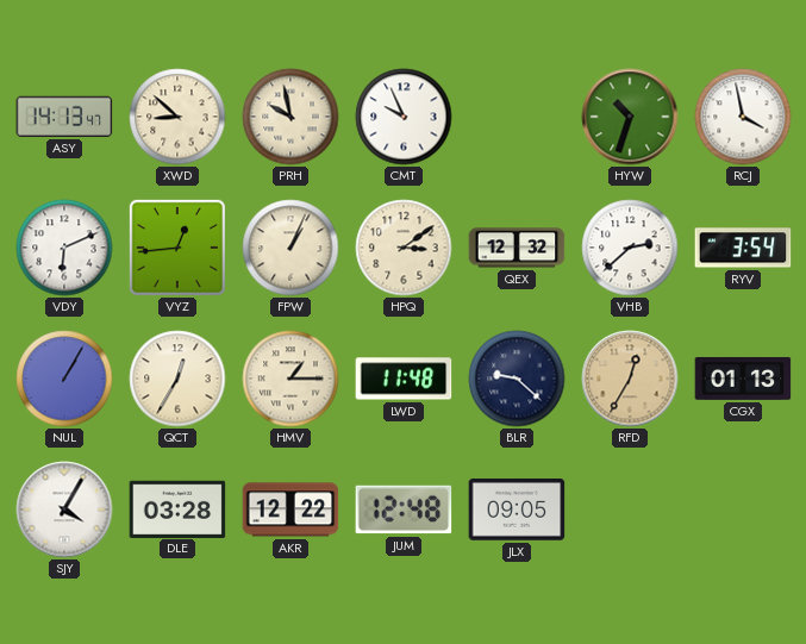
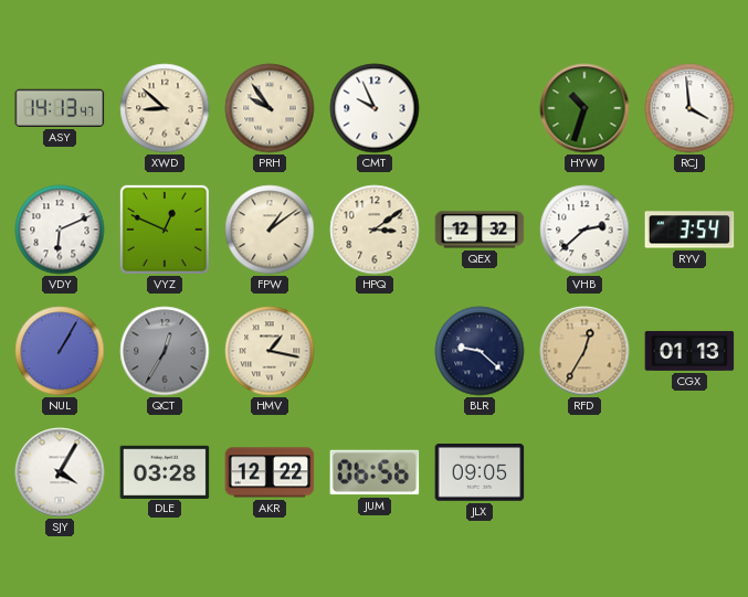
PRH: 9:58 -> 9:54
RCJ: 3:58 -> 3:59
VYZ: 12:44 -> 12:49
FPW: 1:04 -> 1:09
QCT dial: cream -> grey
HMV: 1:15 -> 1:17
LWD: 11:48 -> none
JUM: 12:48 -> 06:56
